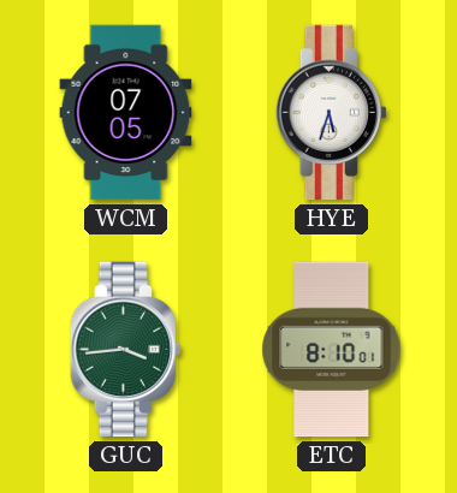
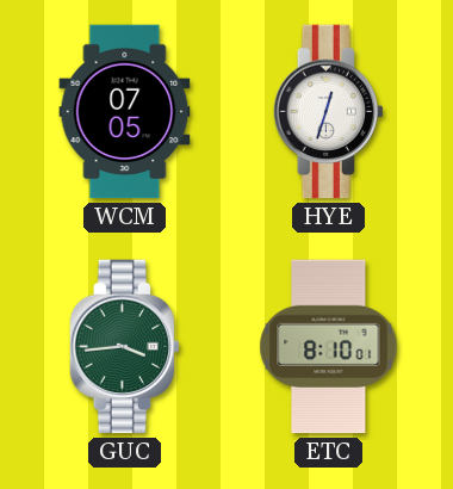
HYE: 5:33 -> 12:33
